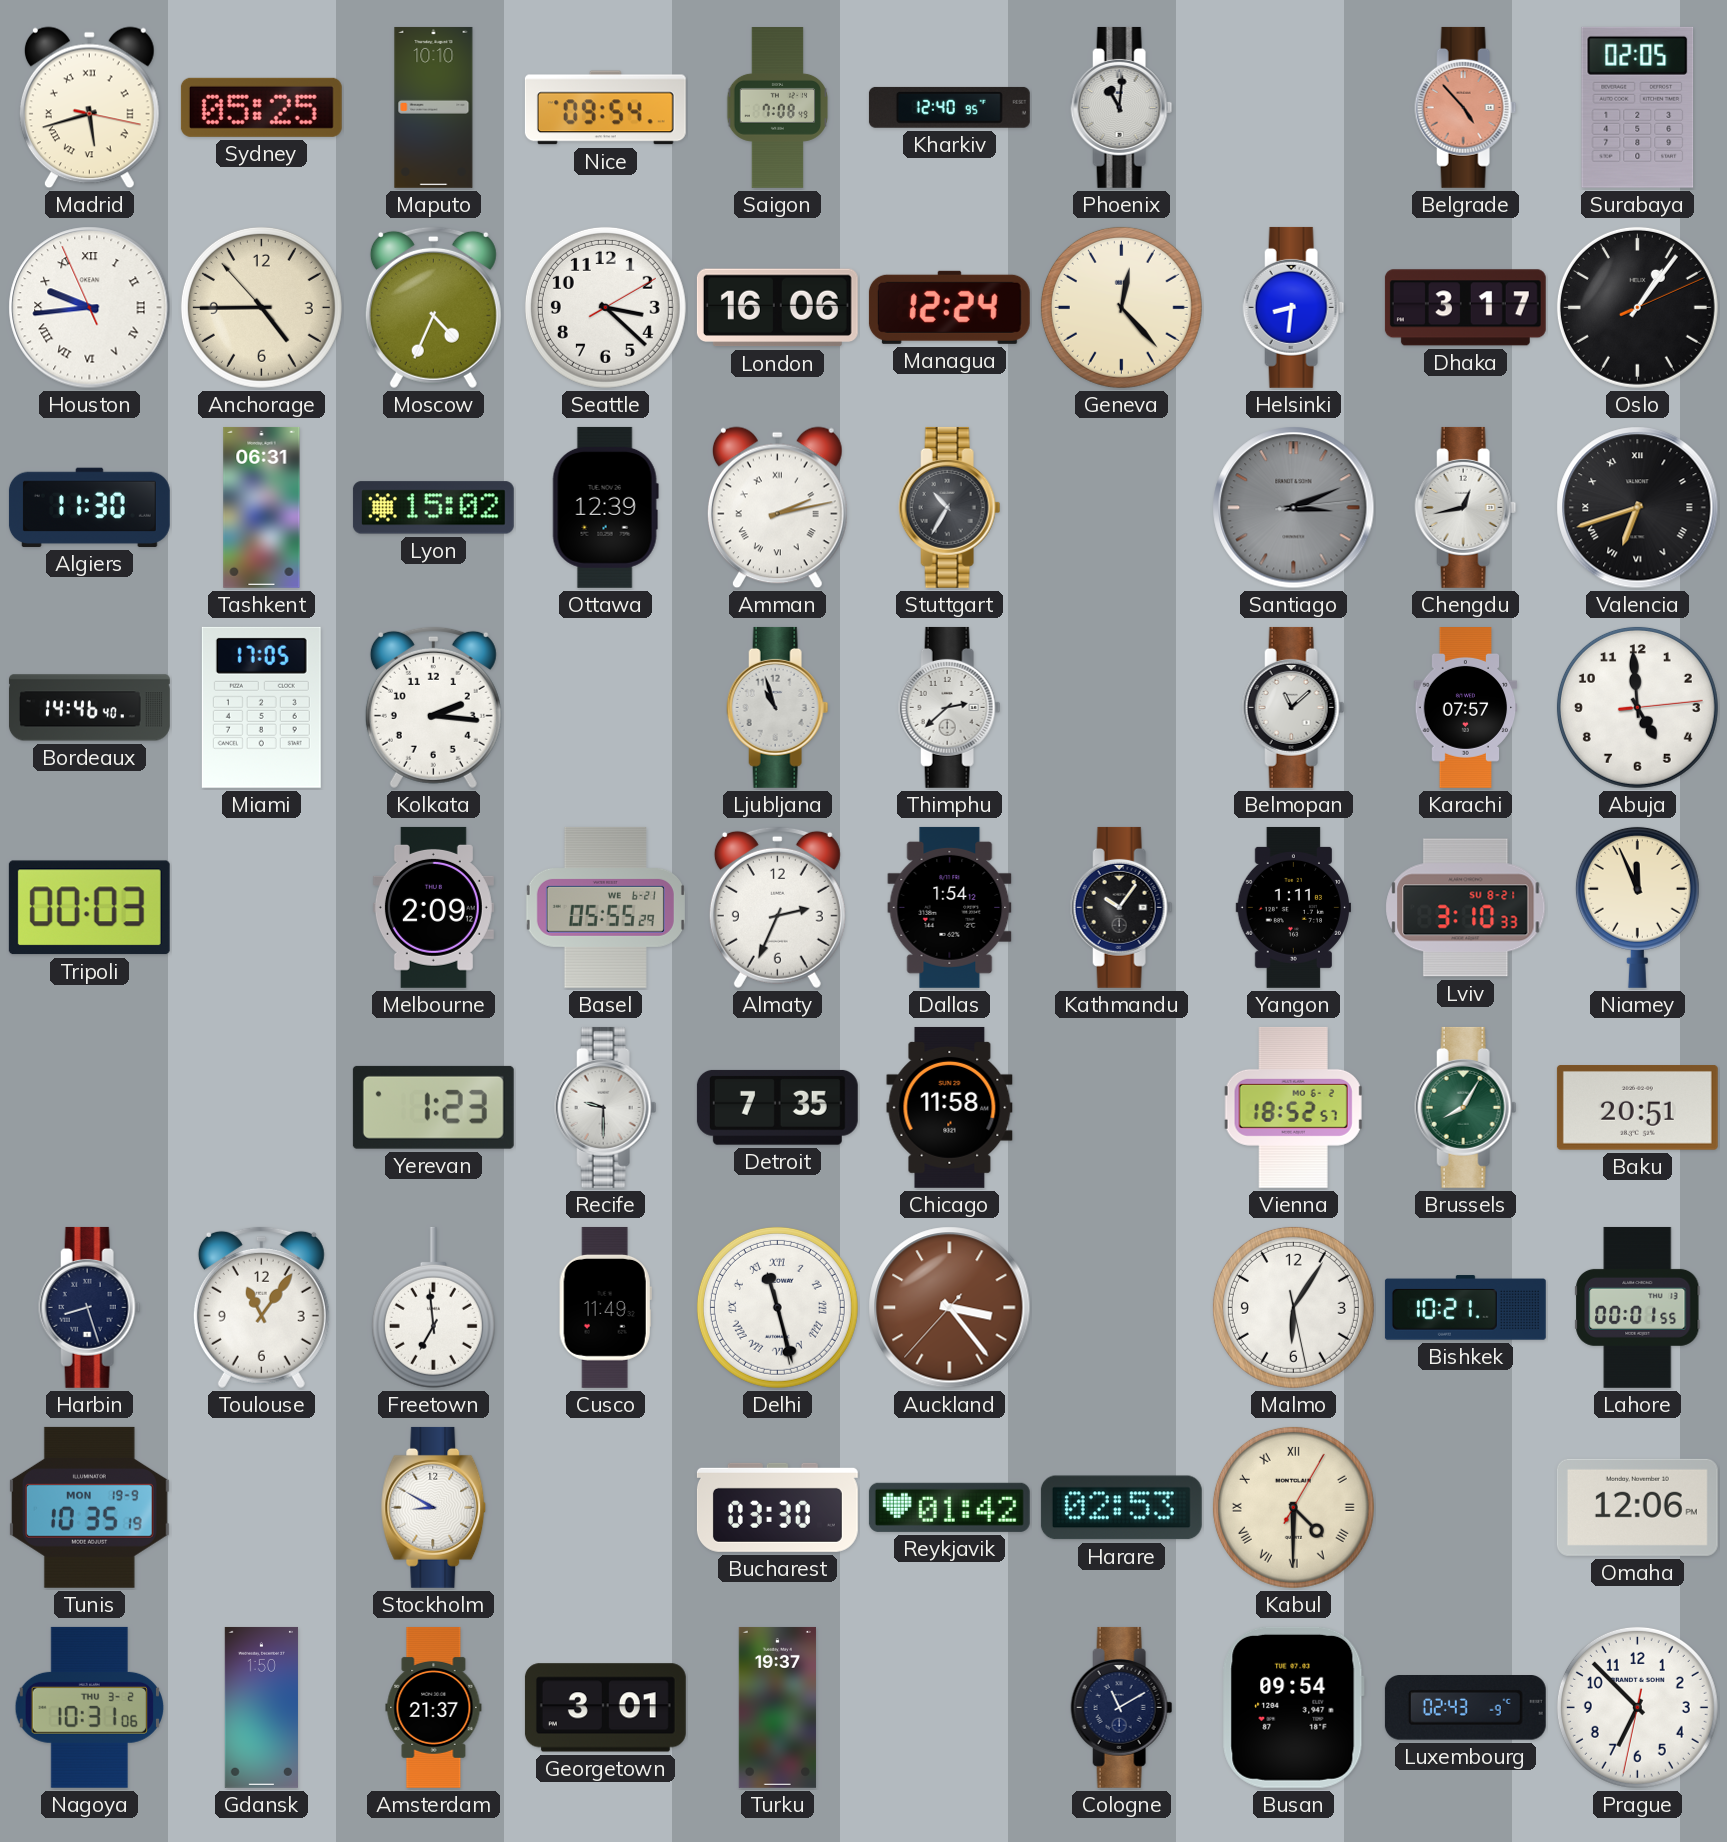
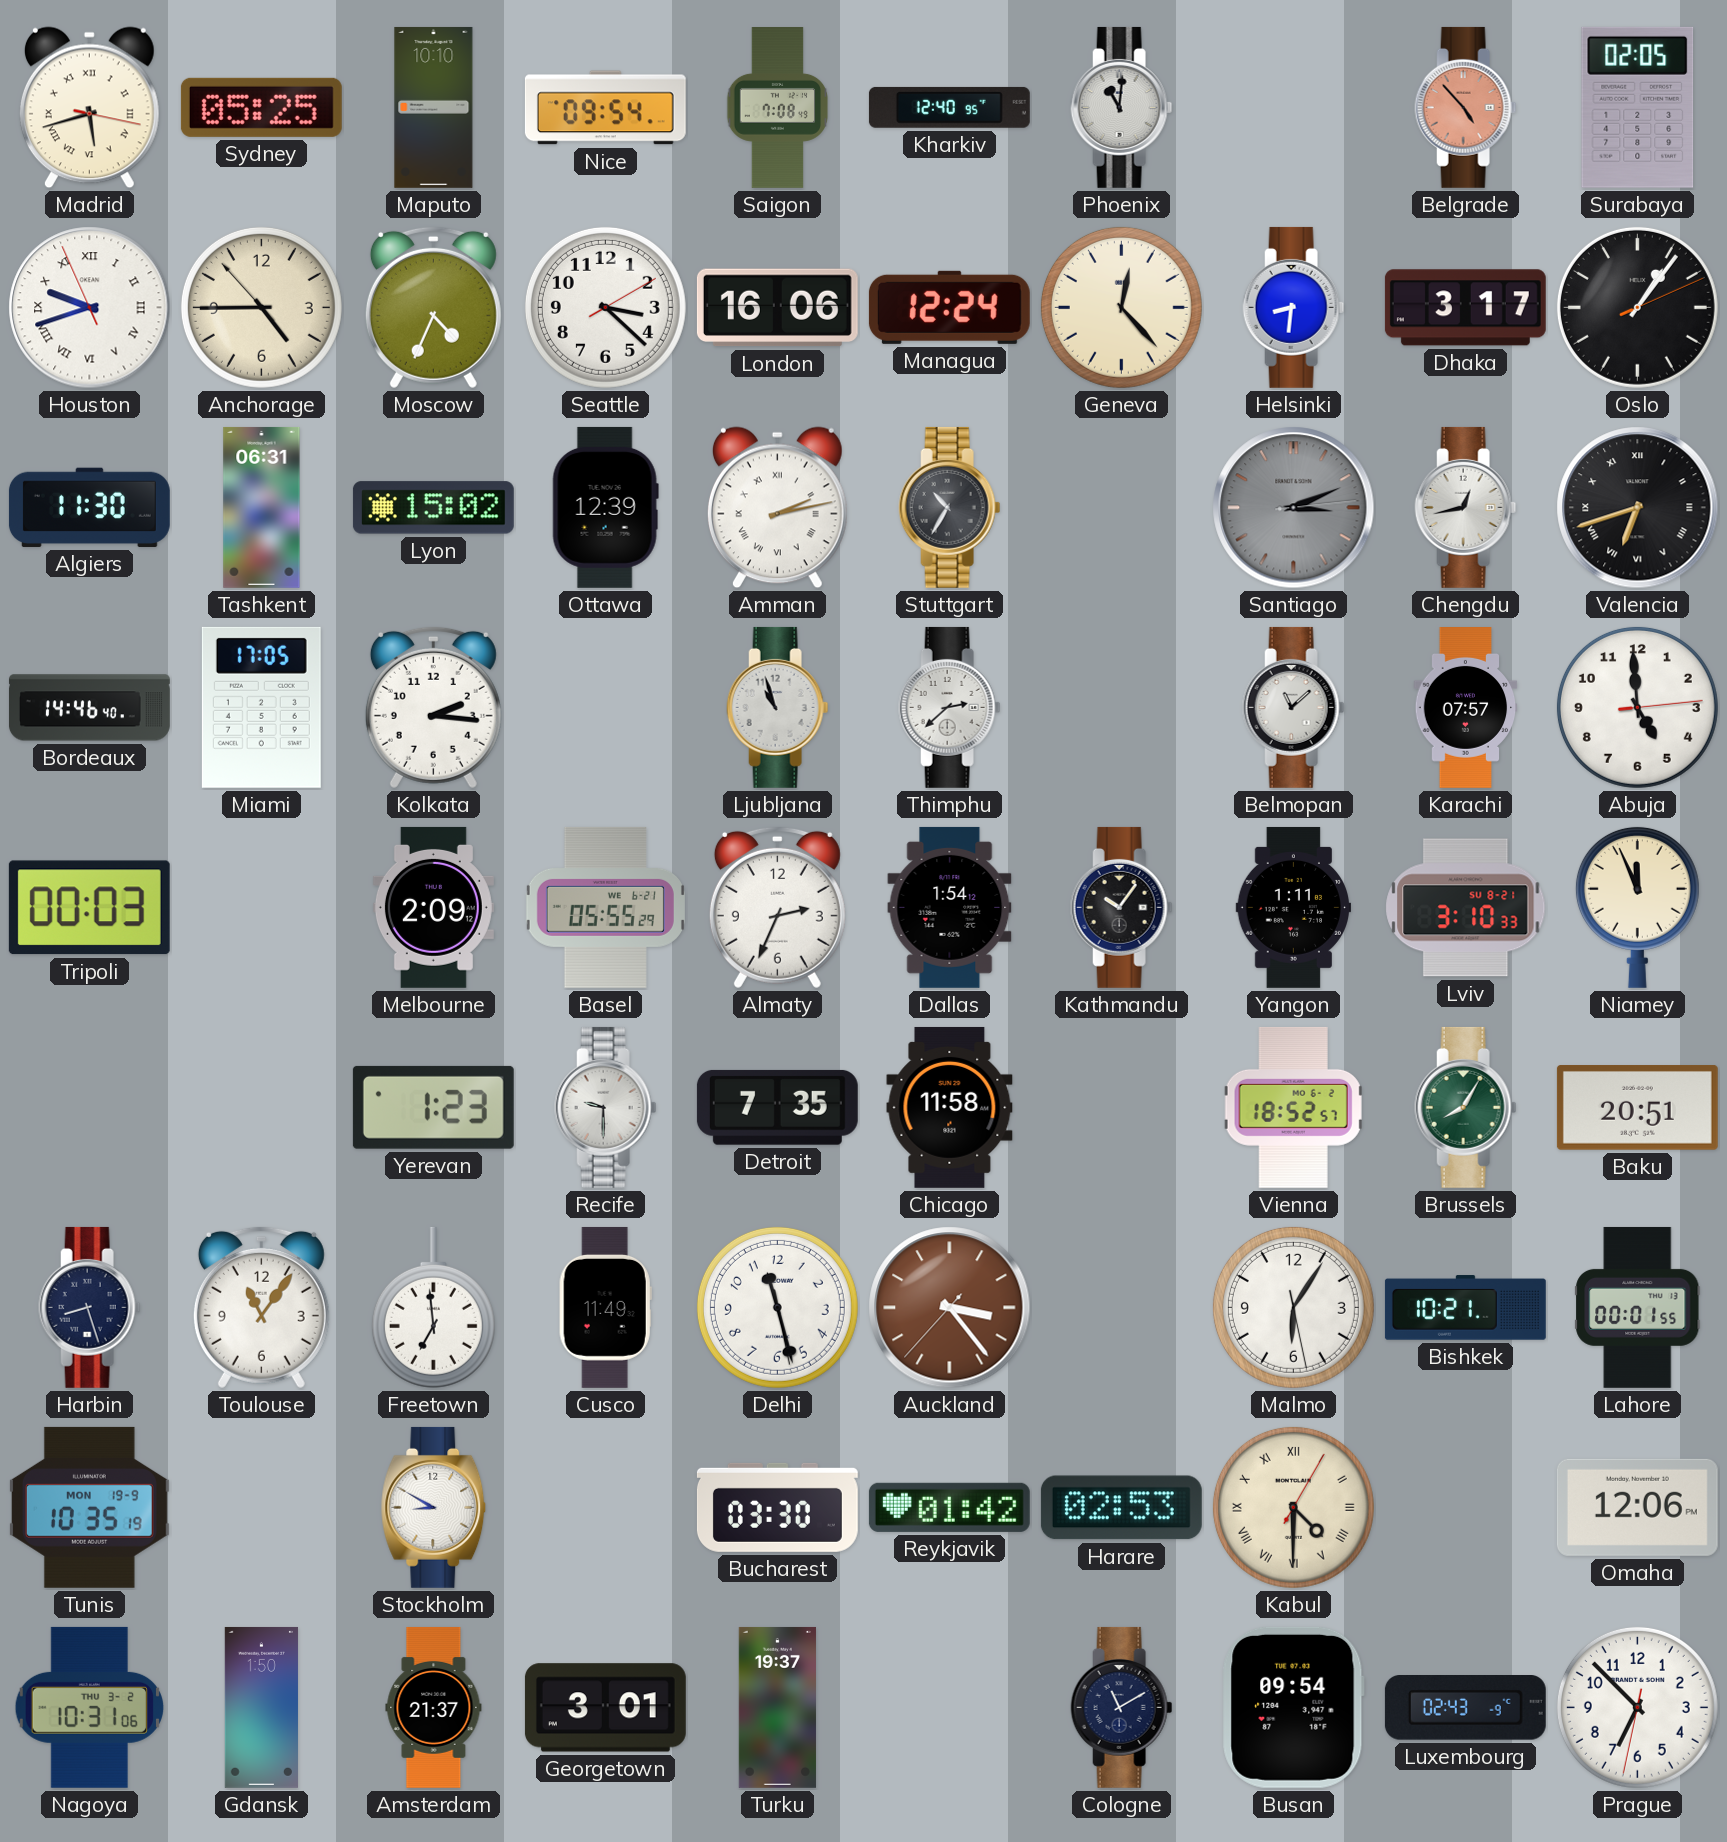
Houston: 9:43 -> 9:41
Delhi numerals: Roman -> Arabic
